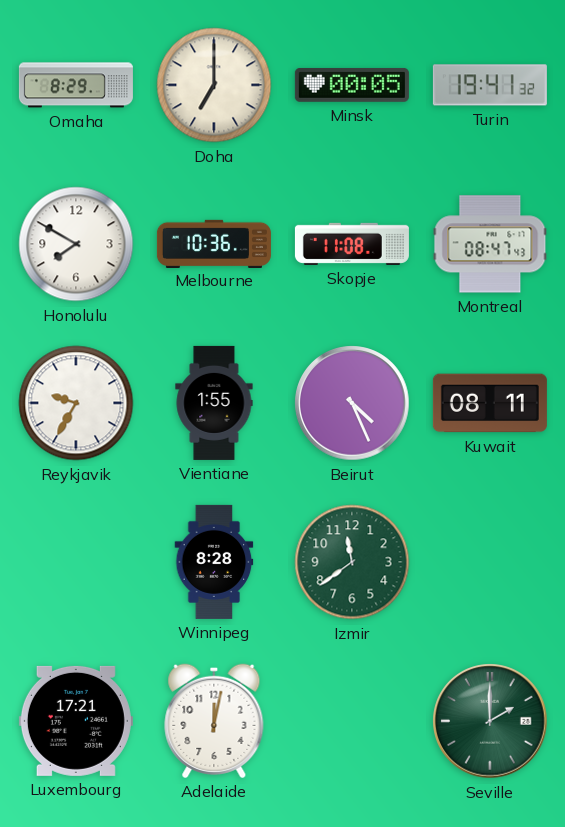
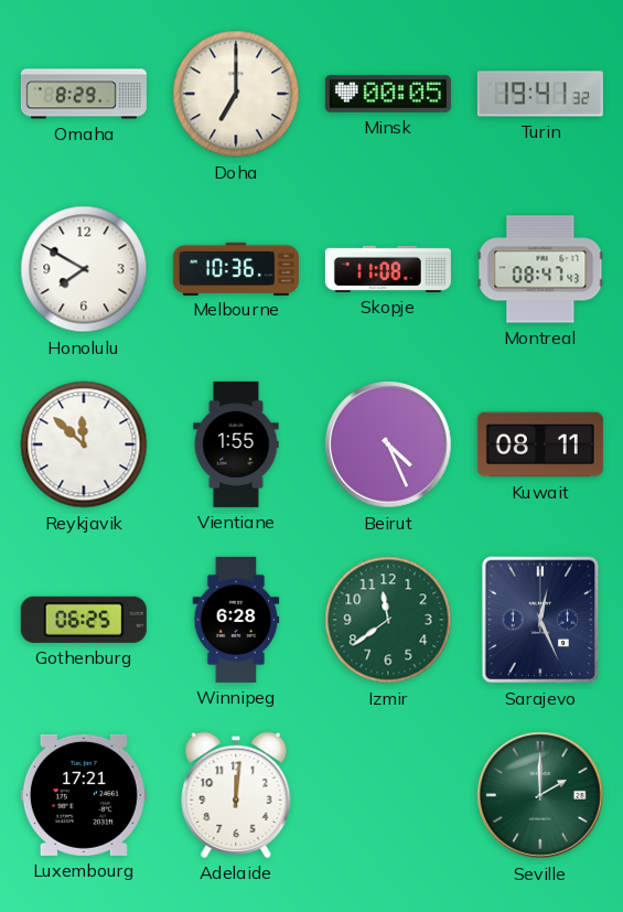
Reykjavik: 9:35 -> 11:52
Gothenburg: none -> 06:25
Winnipeg: 8:28 -> 6:28
Sarajevo: none -> 12:26
Adelaide: 12:02 -> 12:01
